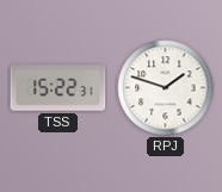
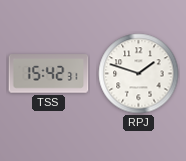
TSS: 15:22 -> 15:42
